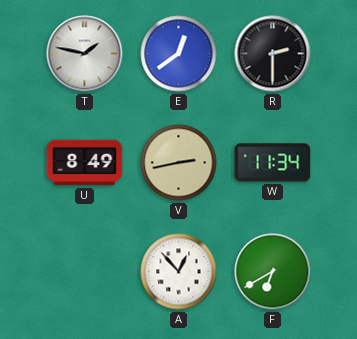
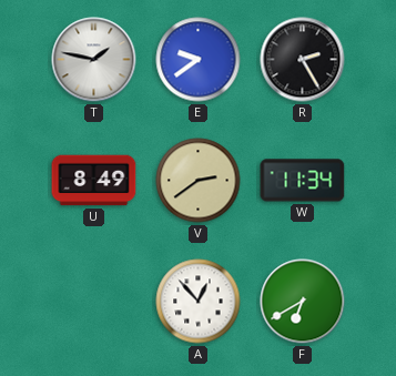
E: 12:39 -> 9:39
R: 2:30 -> 2:25
V: 2:43 -> 2:39
